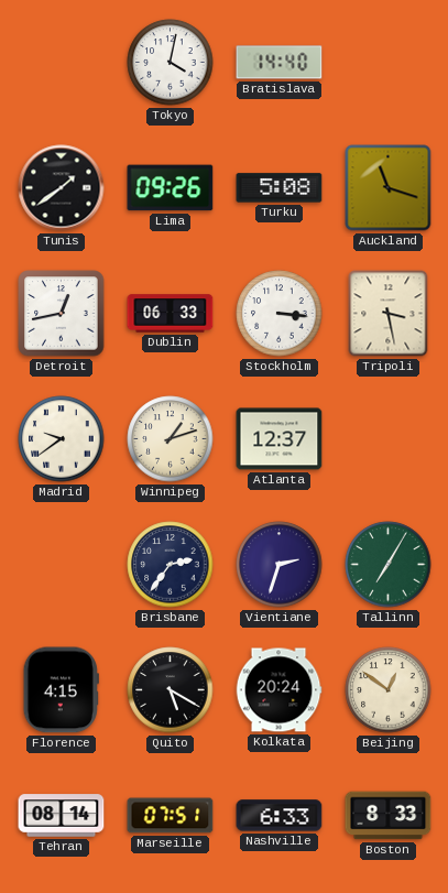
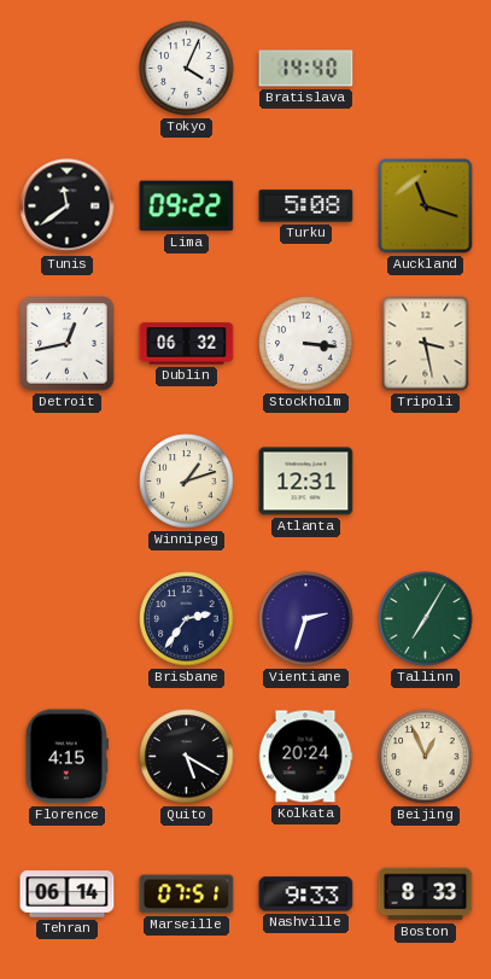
Tokyo: 4:02 -> 4:04
Tunis: 1:39 -> 11:39
Lima: 09:26 -> 09:22
Dublin: 06:33 -> 06:32
Madrid: 9:39 -> none
Atlanta: 12:37 -> 12:31
Beijing: 12:51 -> 12:56
Tehran: 08:14 -> 06:14
Nashville: 6:33 -> 9:33
